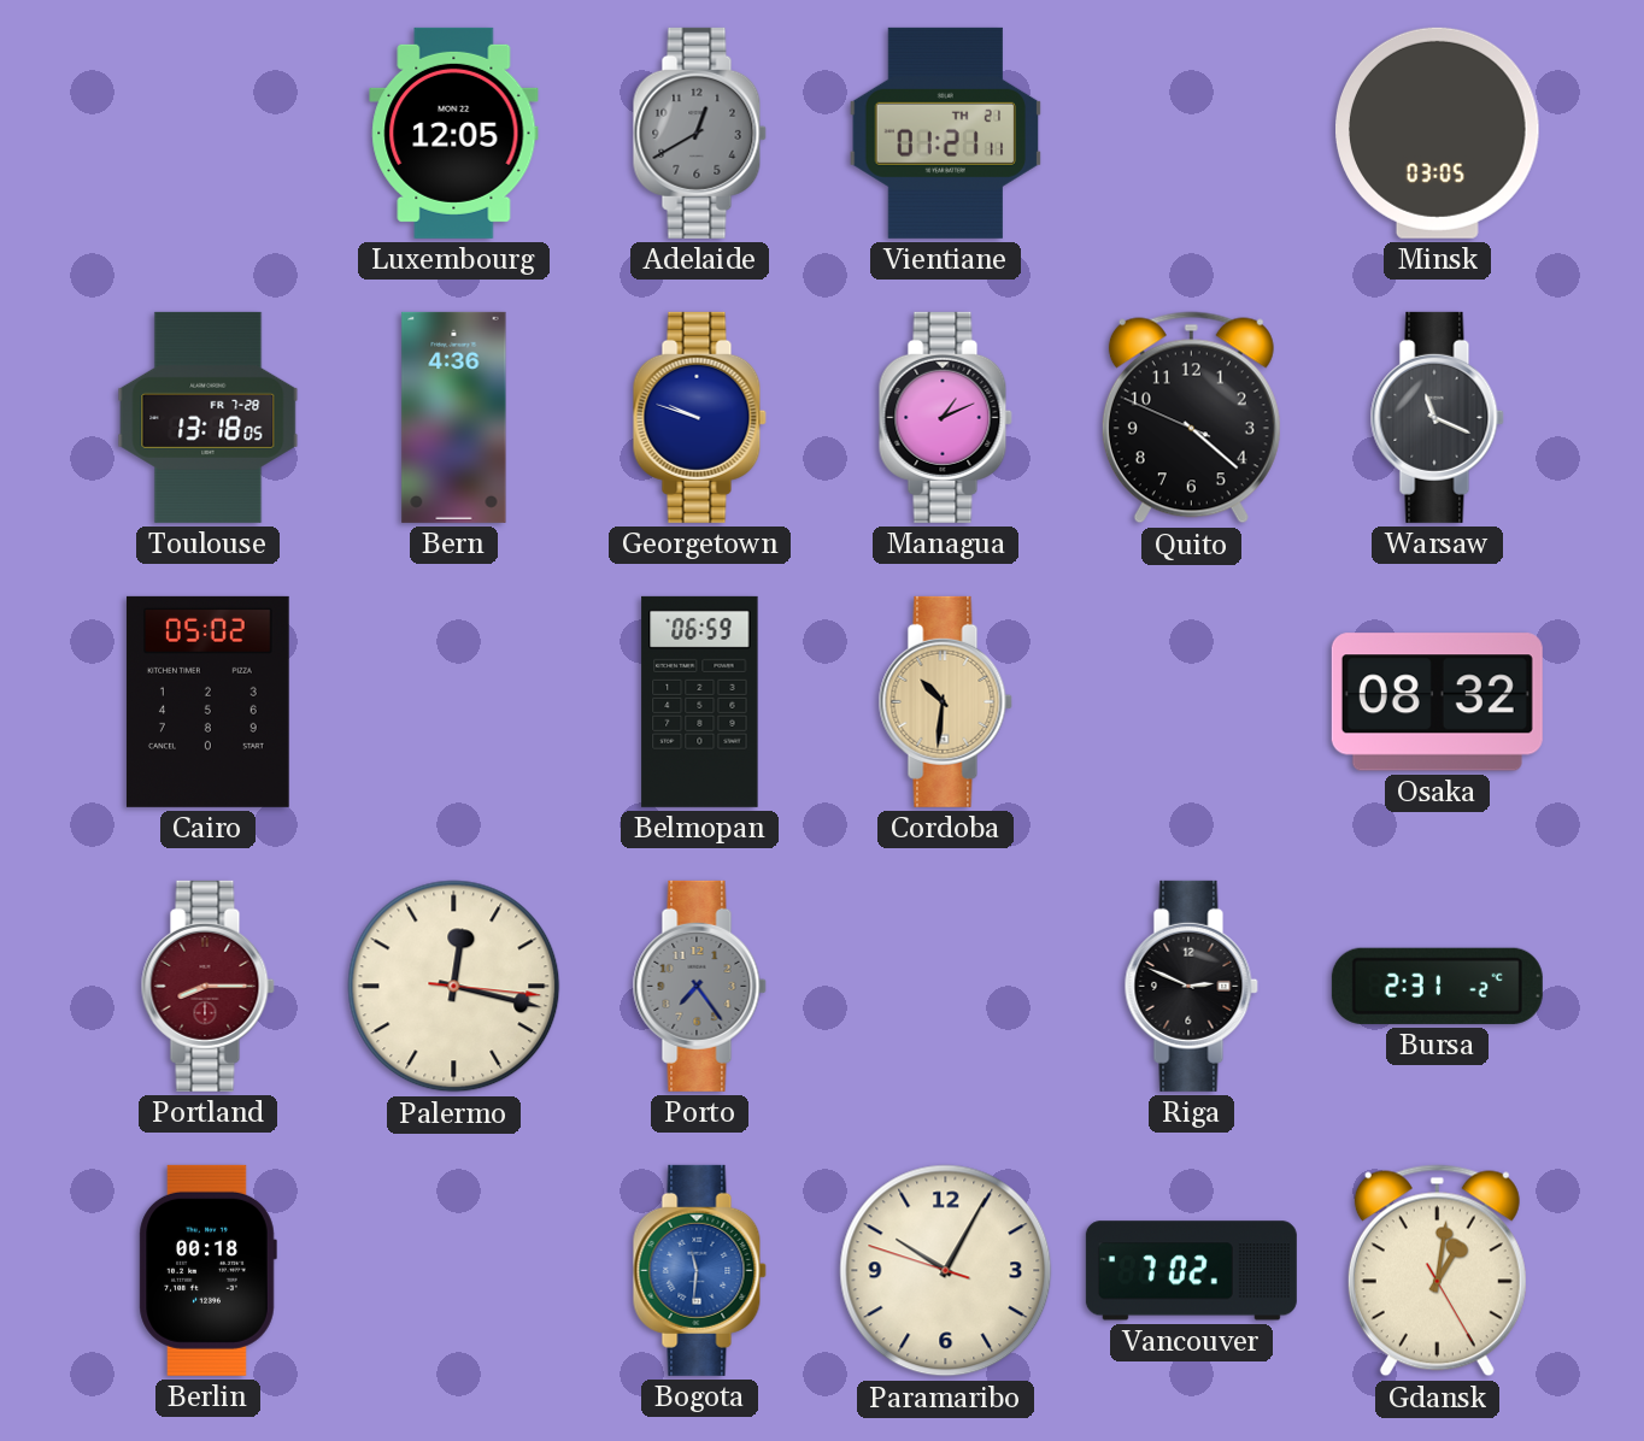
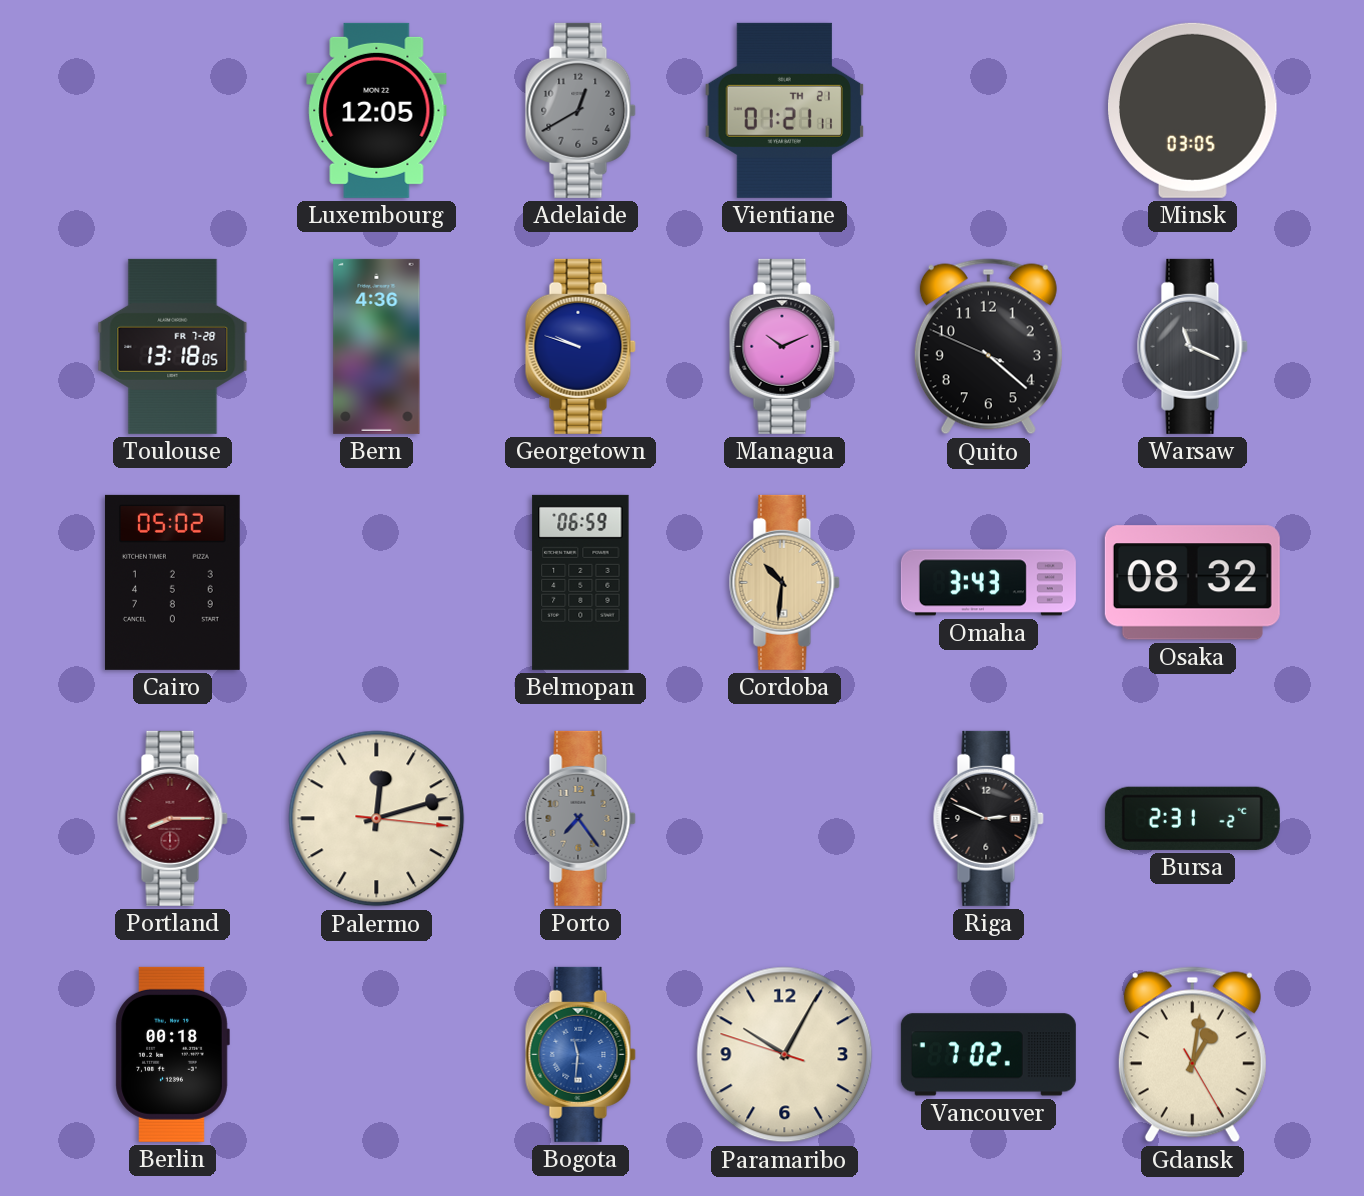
Managua: 1:11 -> 10:11
Omaha: none -> 3:43
Palermo: 12:17 -> 12:12
